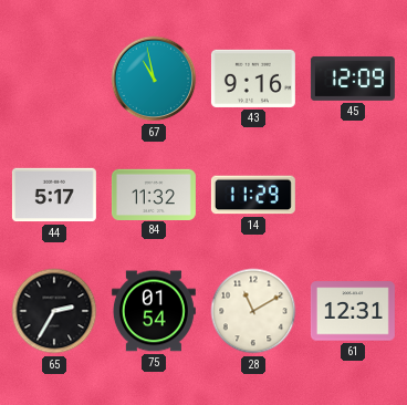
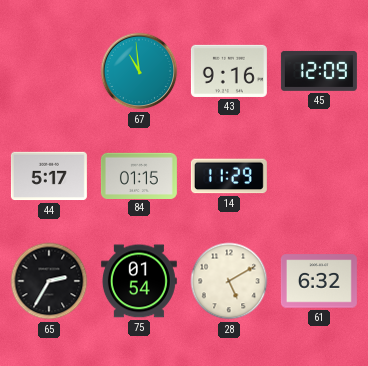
67: 10:58 -> 10:59
84: 11:32 -> 01:15
28: 11:10 -> 5:10
61: 12:31 -> 6:32
